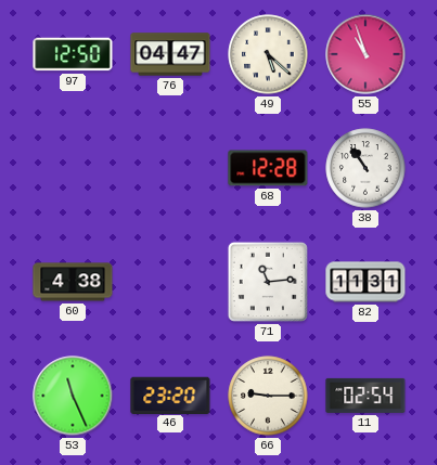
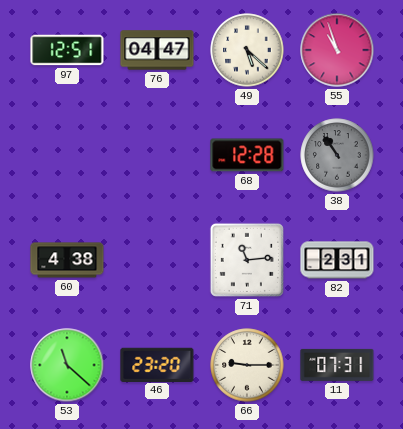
97: 12:50 -> 12:51
38 dial: white -> grey
82: 11:31 -> 2:31
53: 11:26 -> 11:22
11: 02:54 -> 07:31
